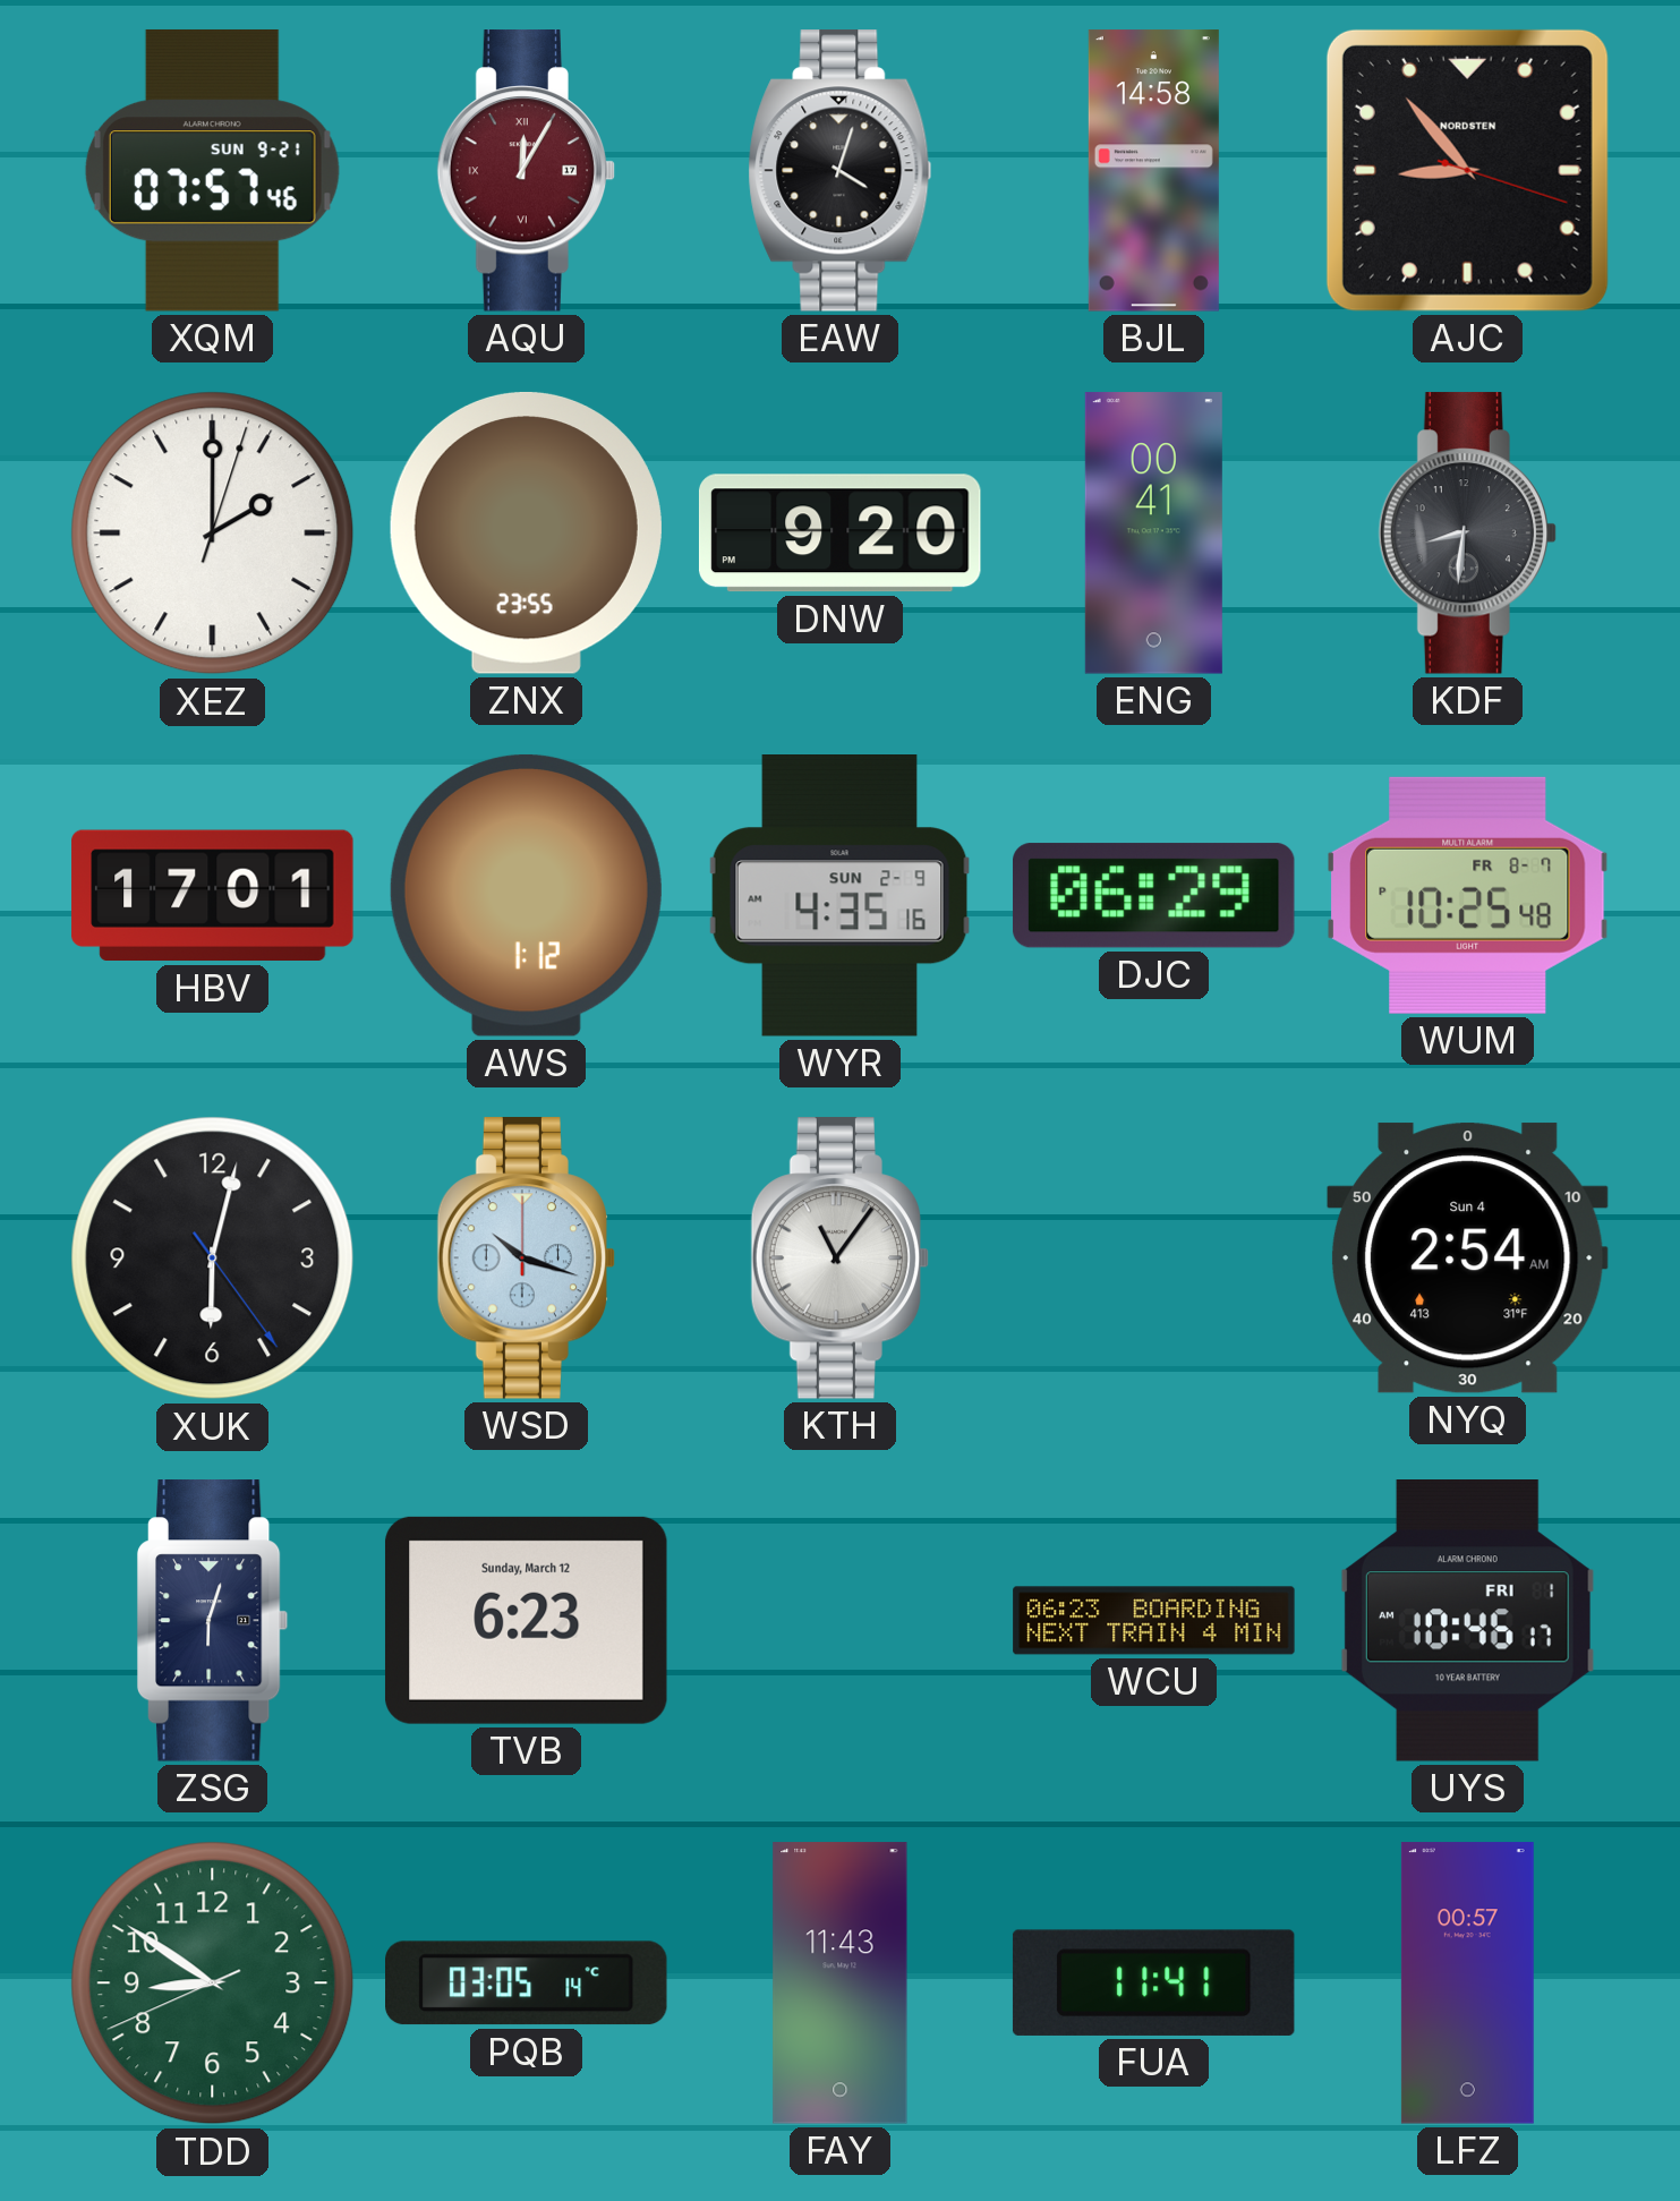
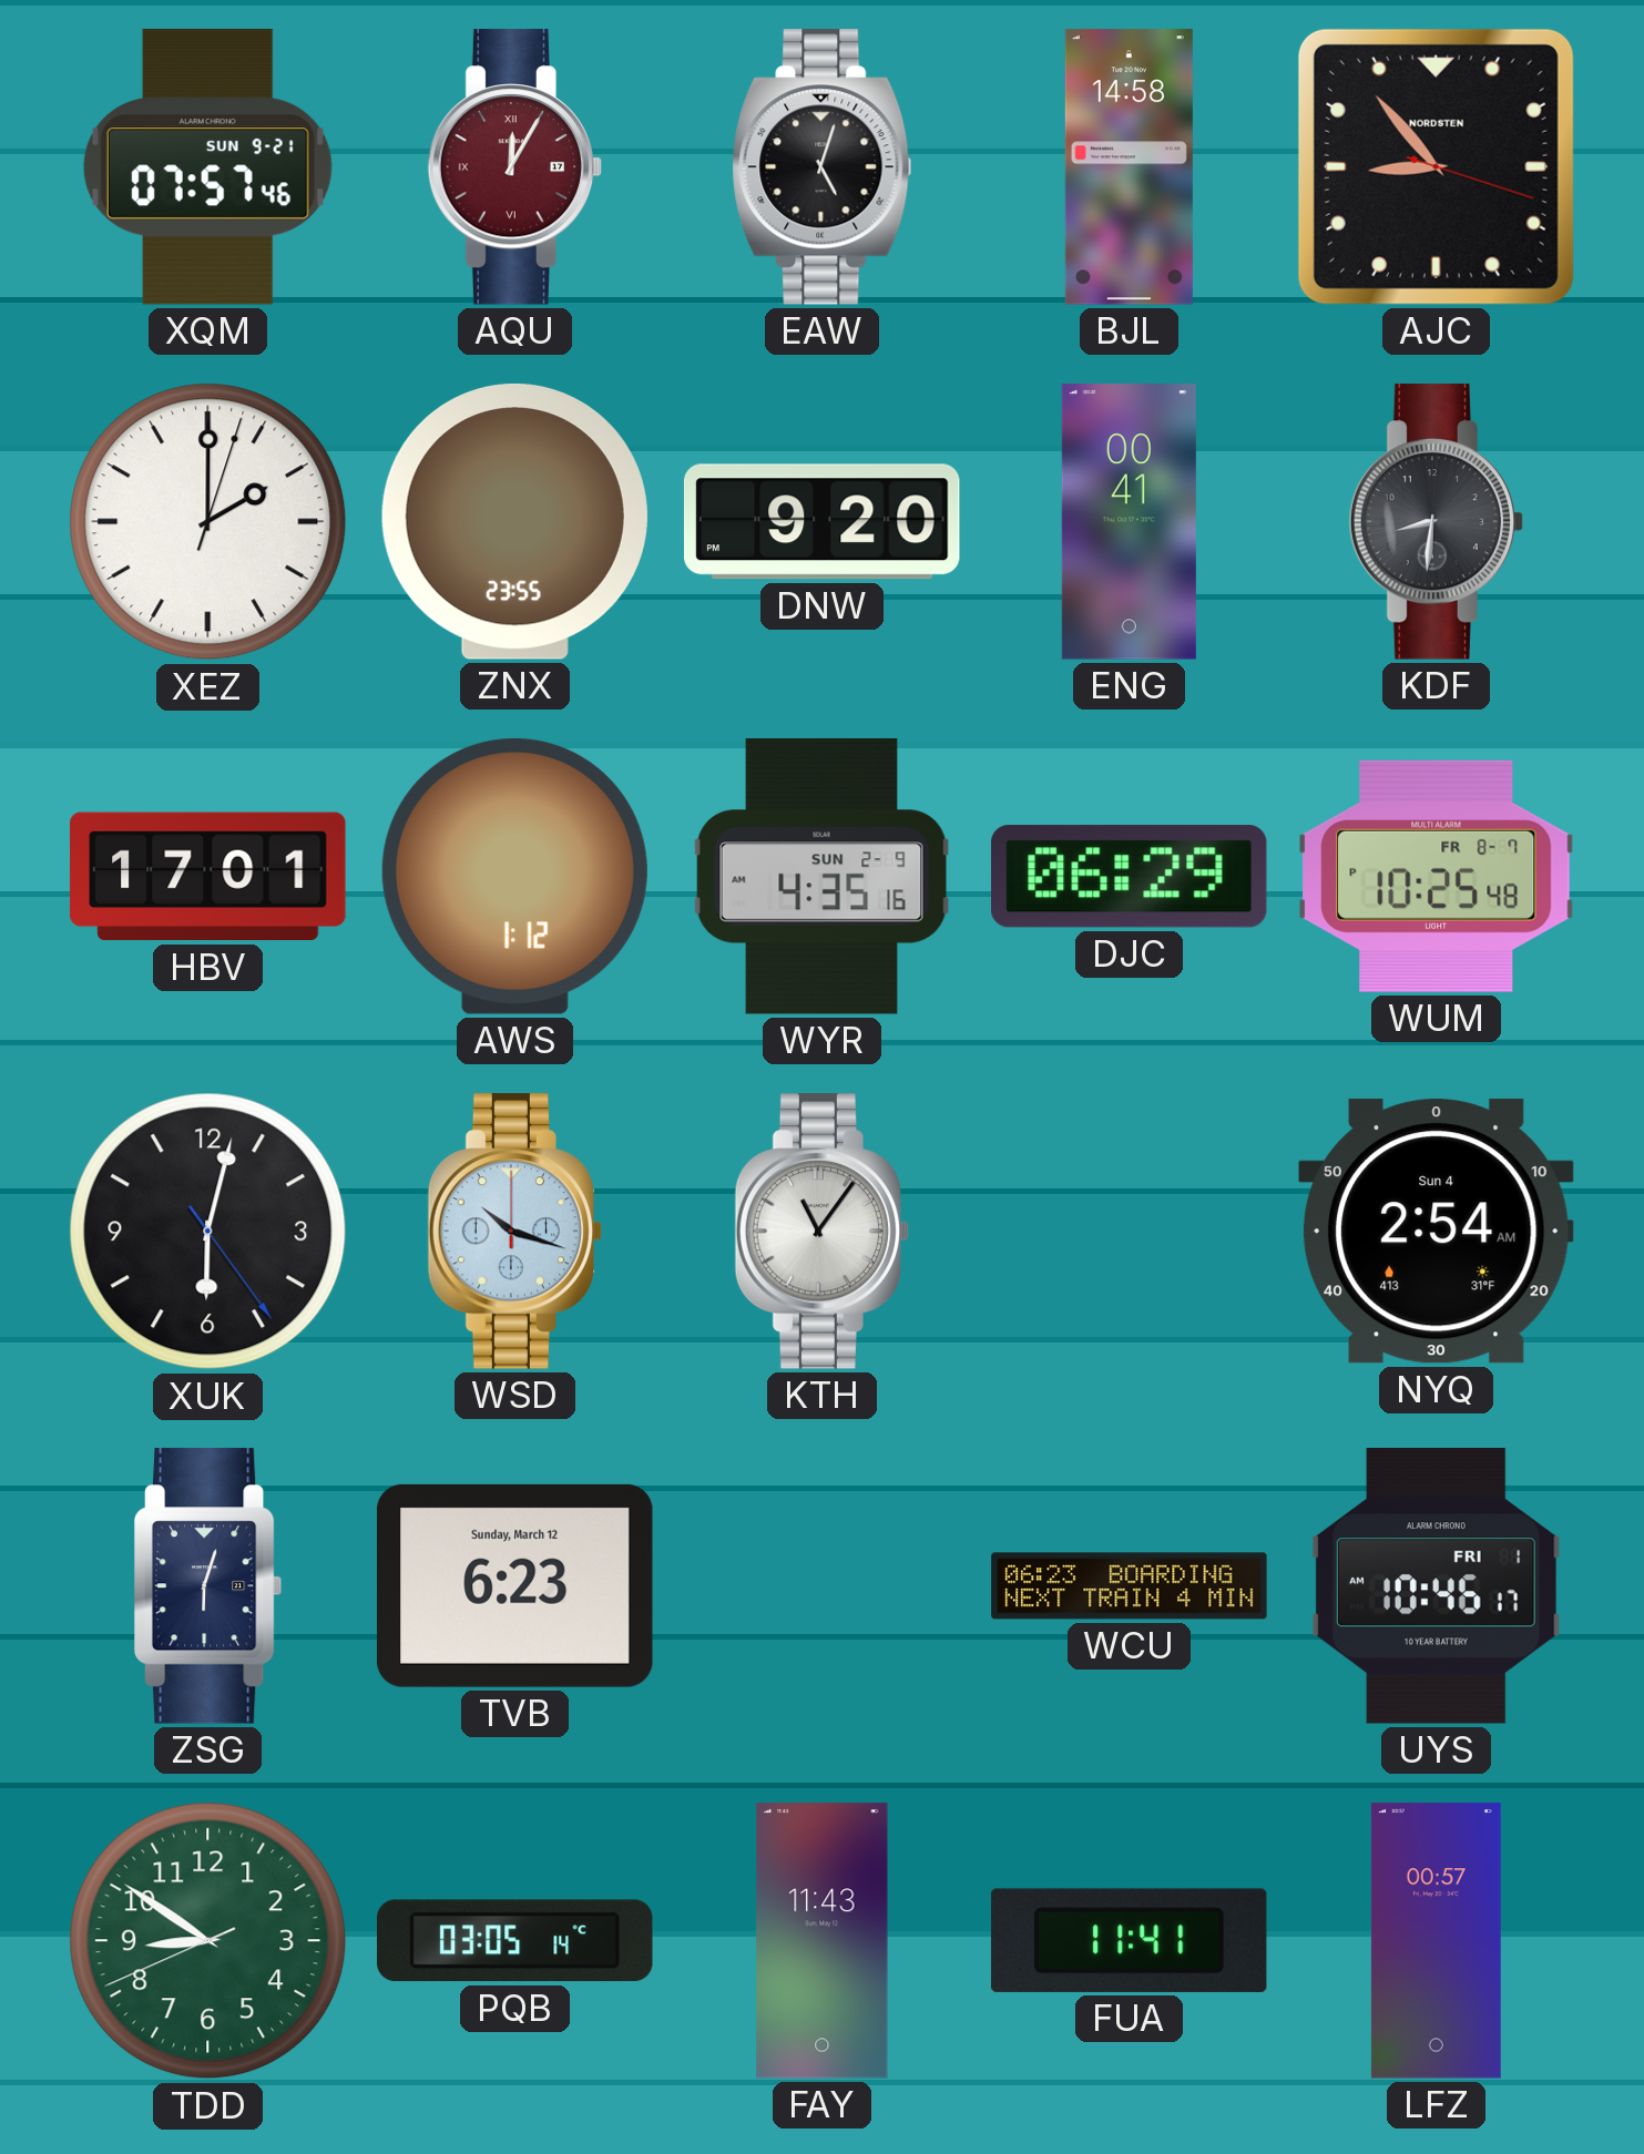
EAW: 4:03 -> 5:03
